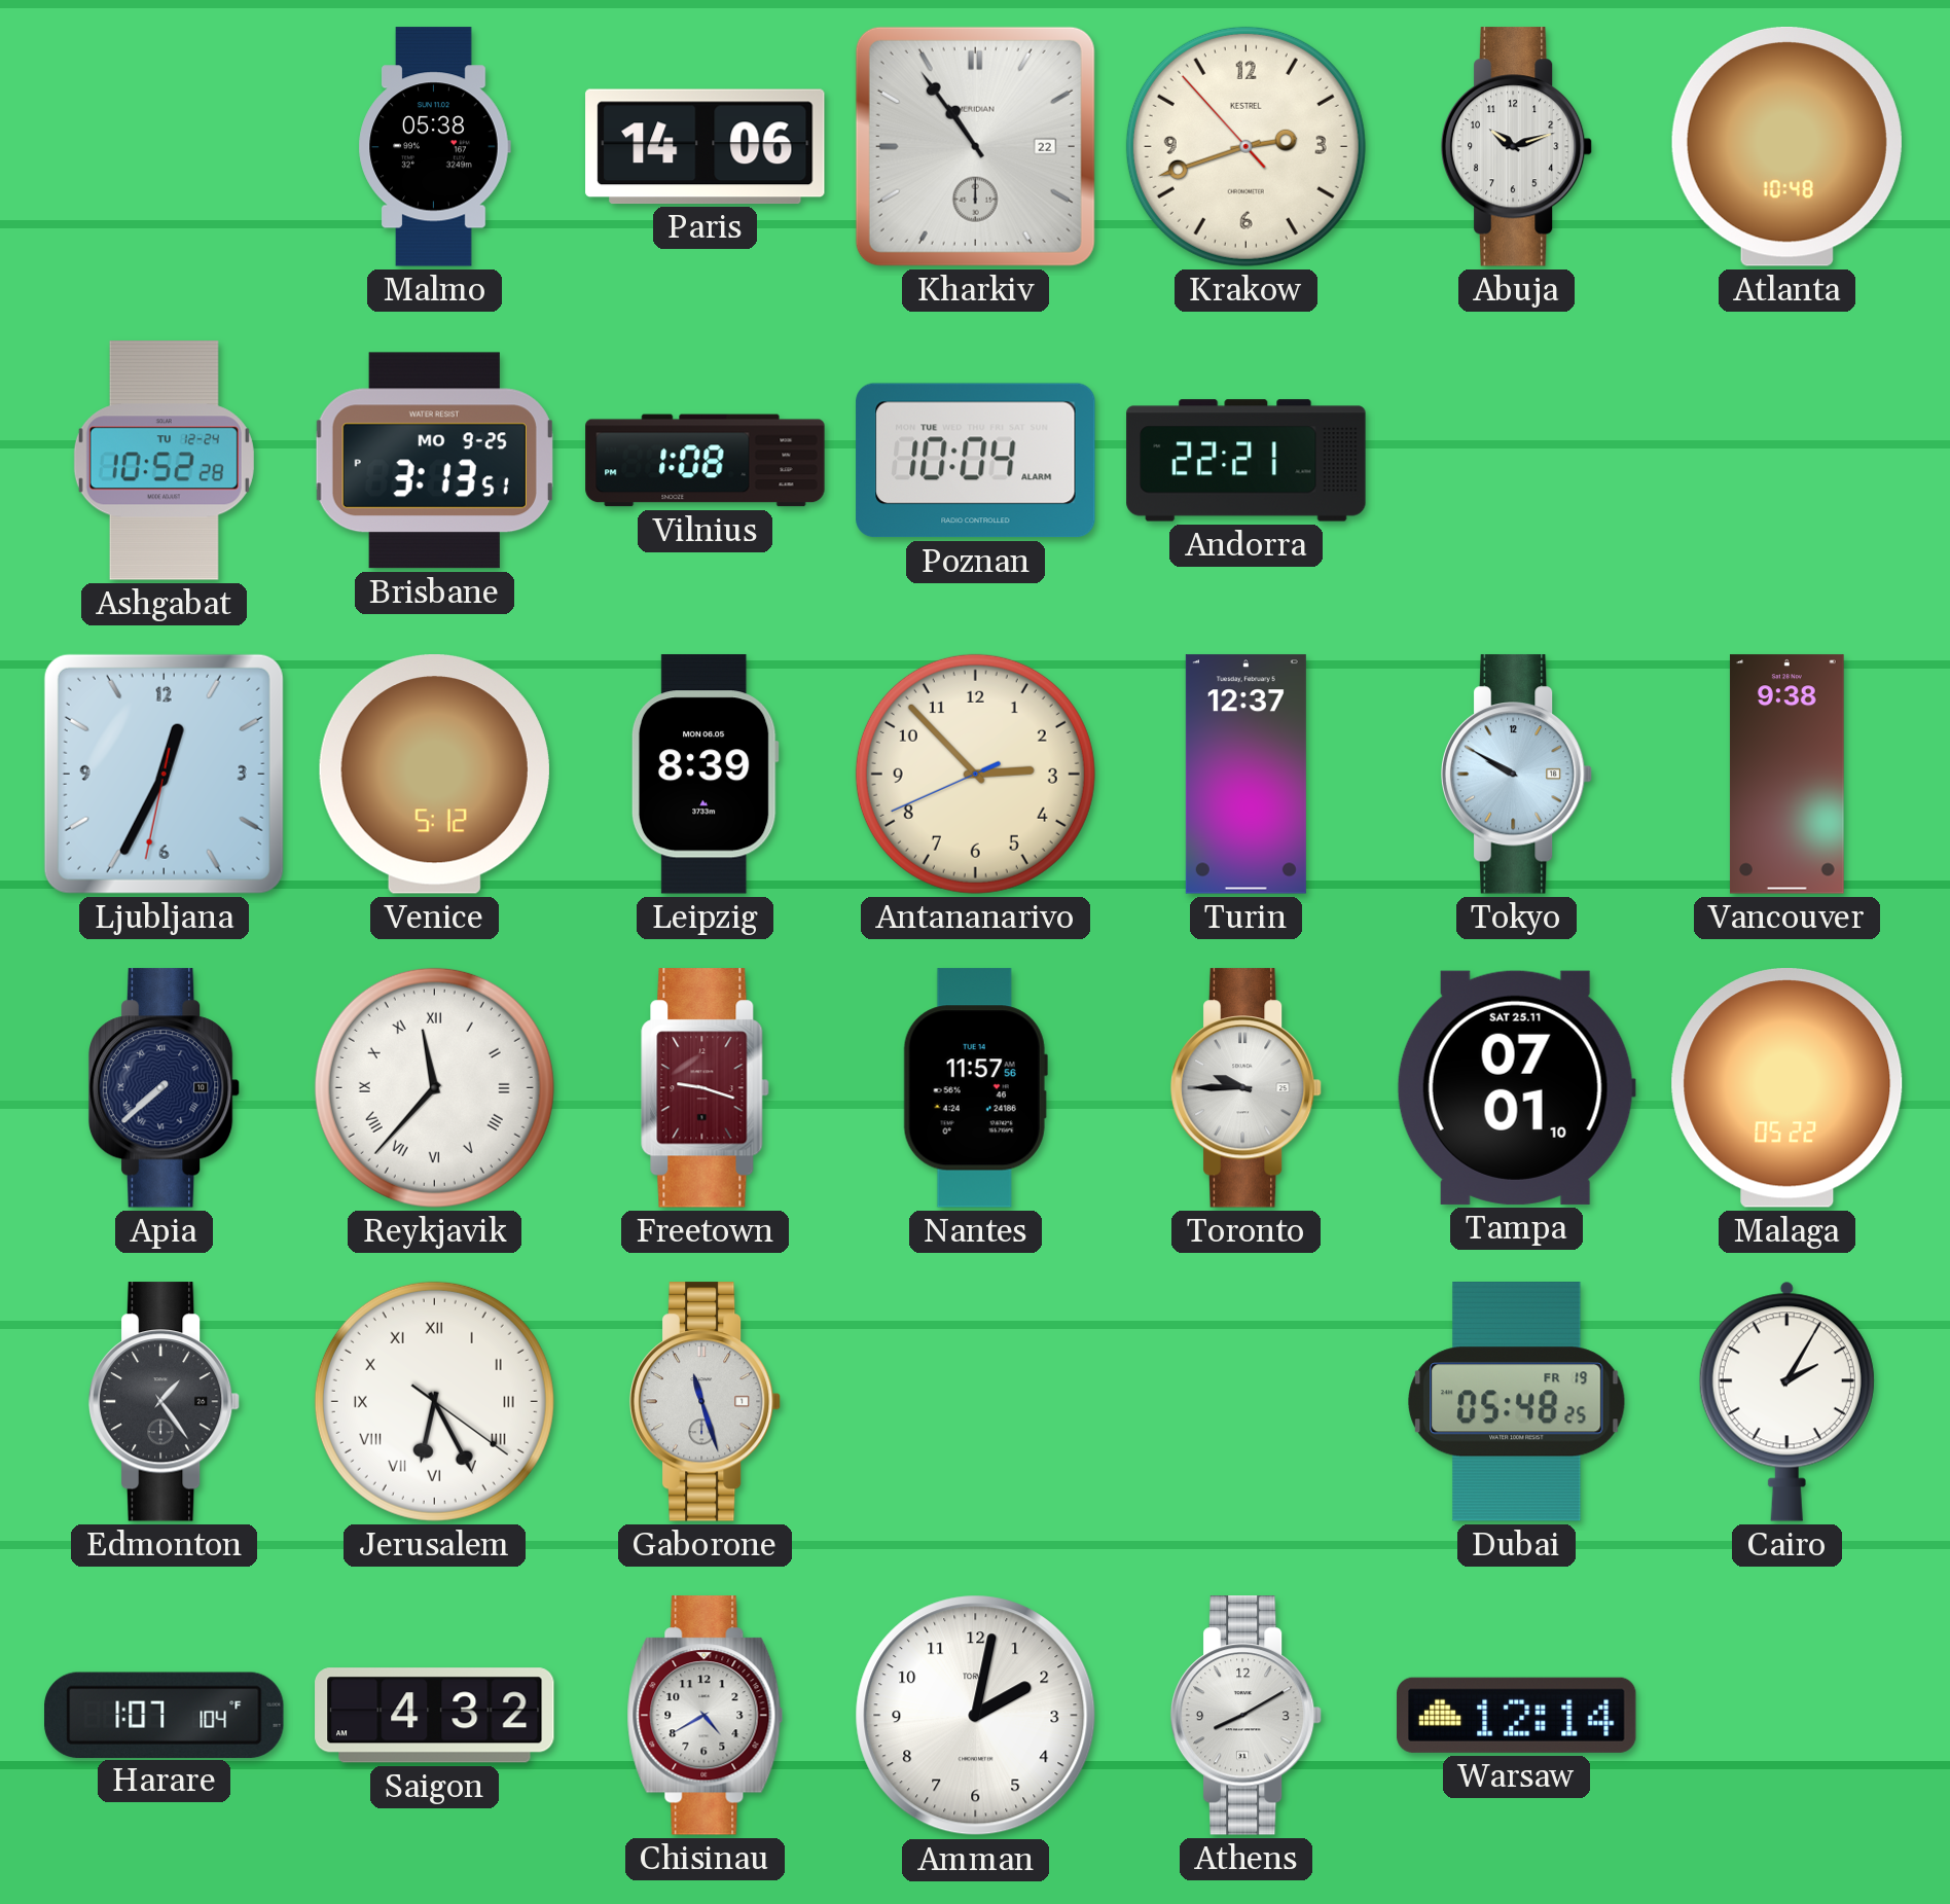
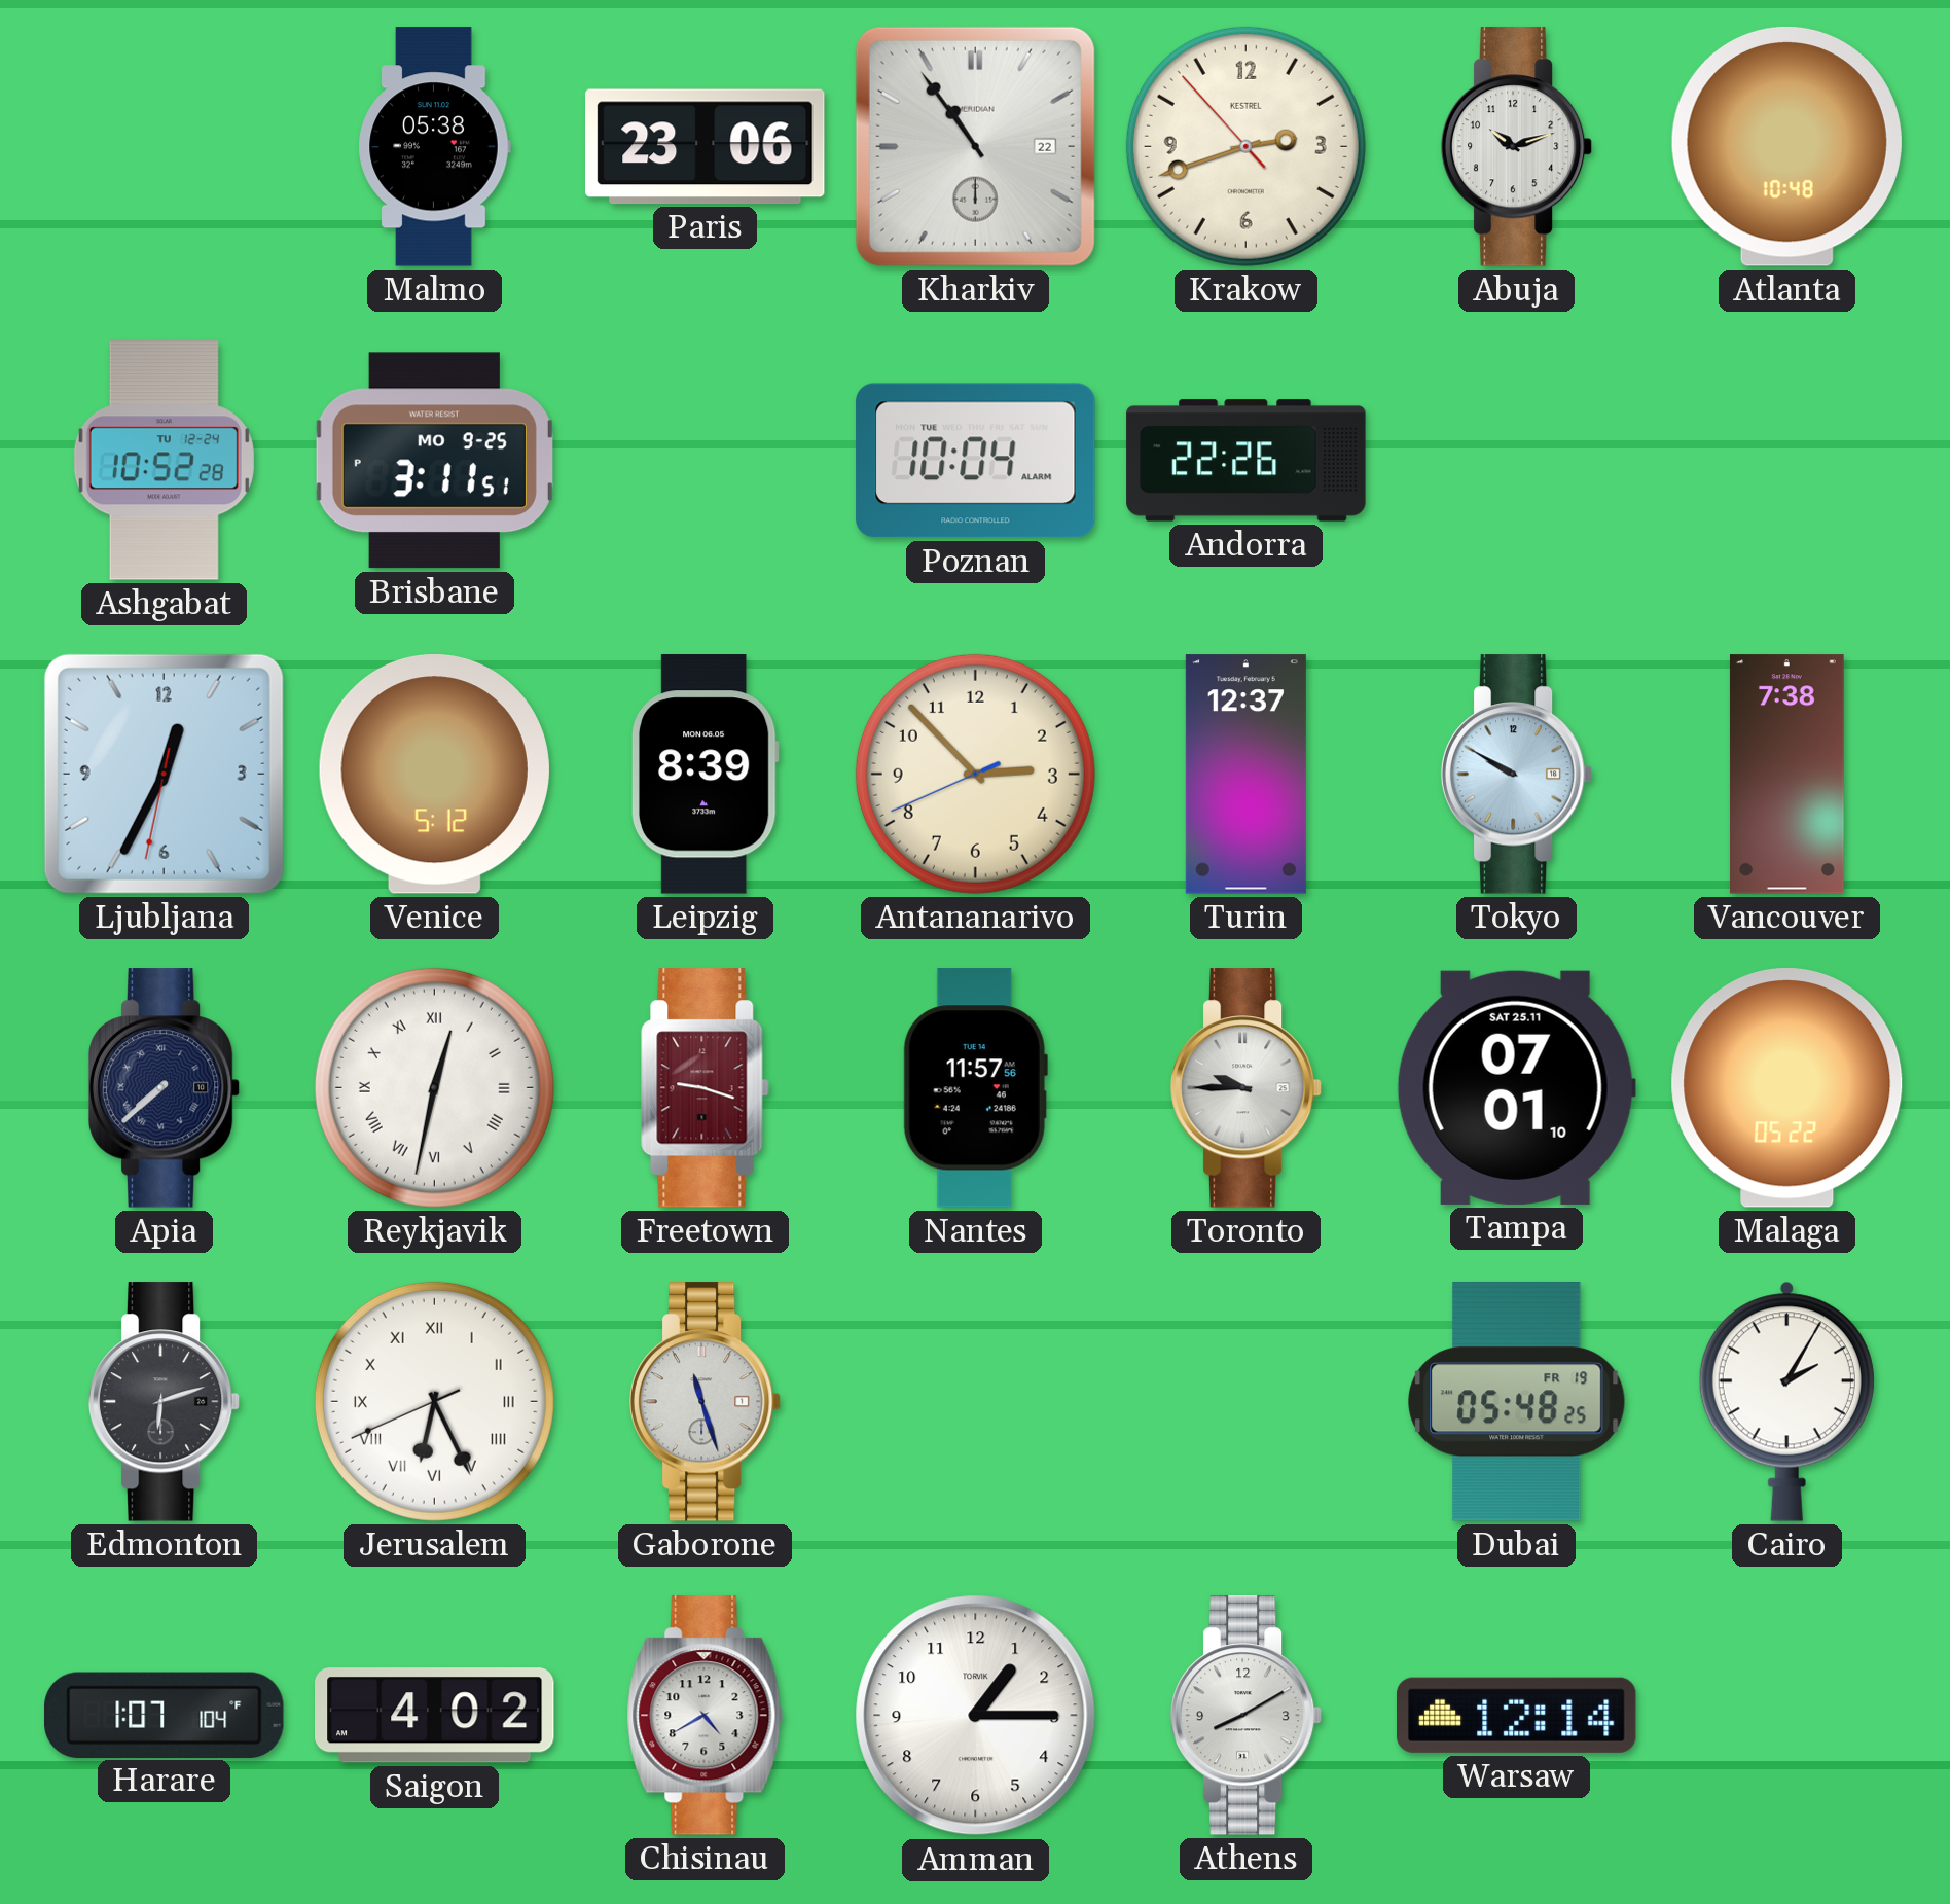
Paris: 14:06 -> 23:06
Brisbane: 3:13 -> 3:11
Vilnius: 1:08 -> none
Andorra: 22:21 -> 22:26
Vancouver: 9:38 -> 7:38
Reykjavik: 11:37 -> 12:32
Edmonton: 1:24 -> 6:12
Jerusalem: 6:25:21 -> 6:25:41
Saigon: 4:32 -> 4:02
Amman: 2:02 -> 1:15
